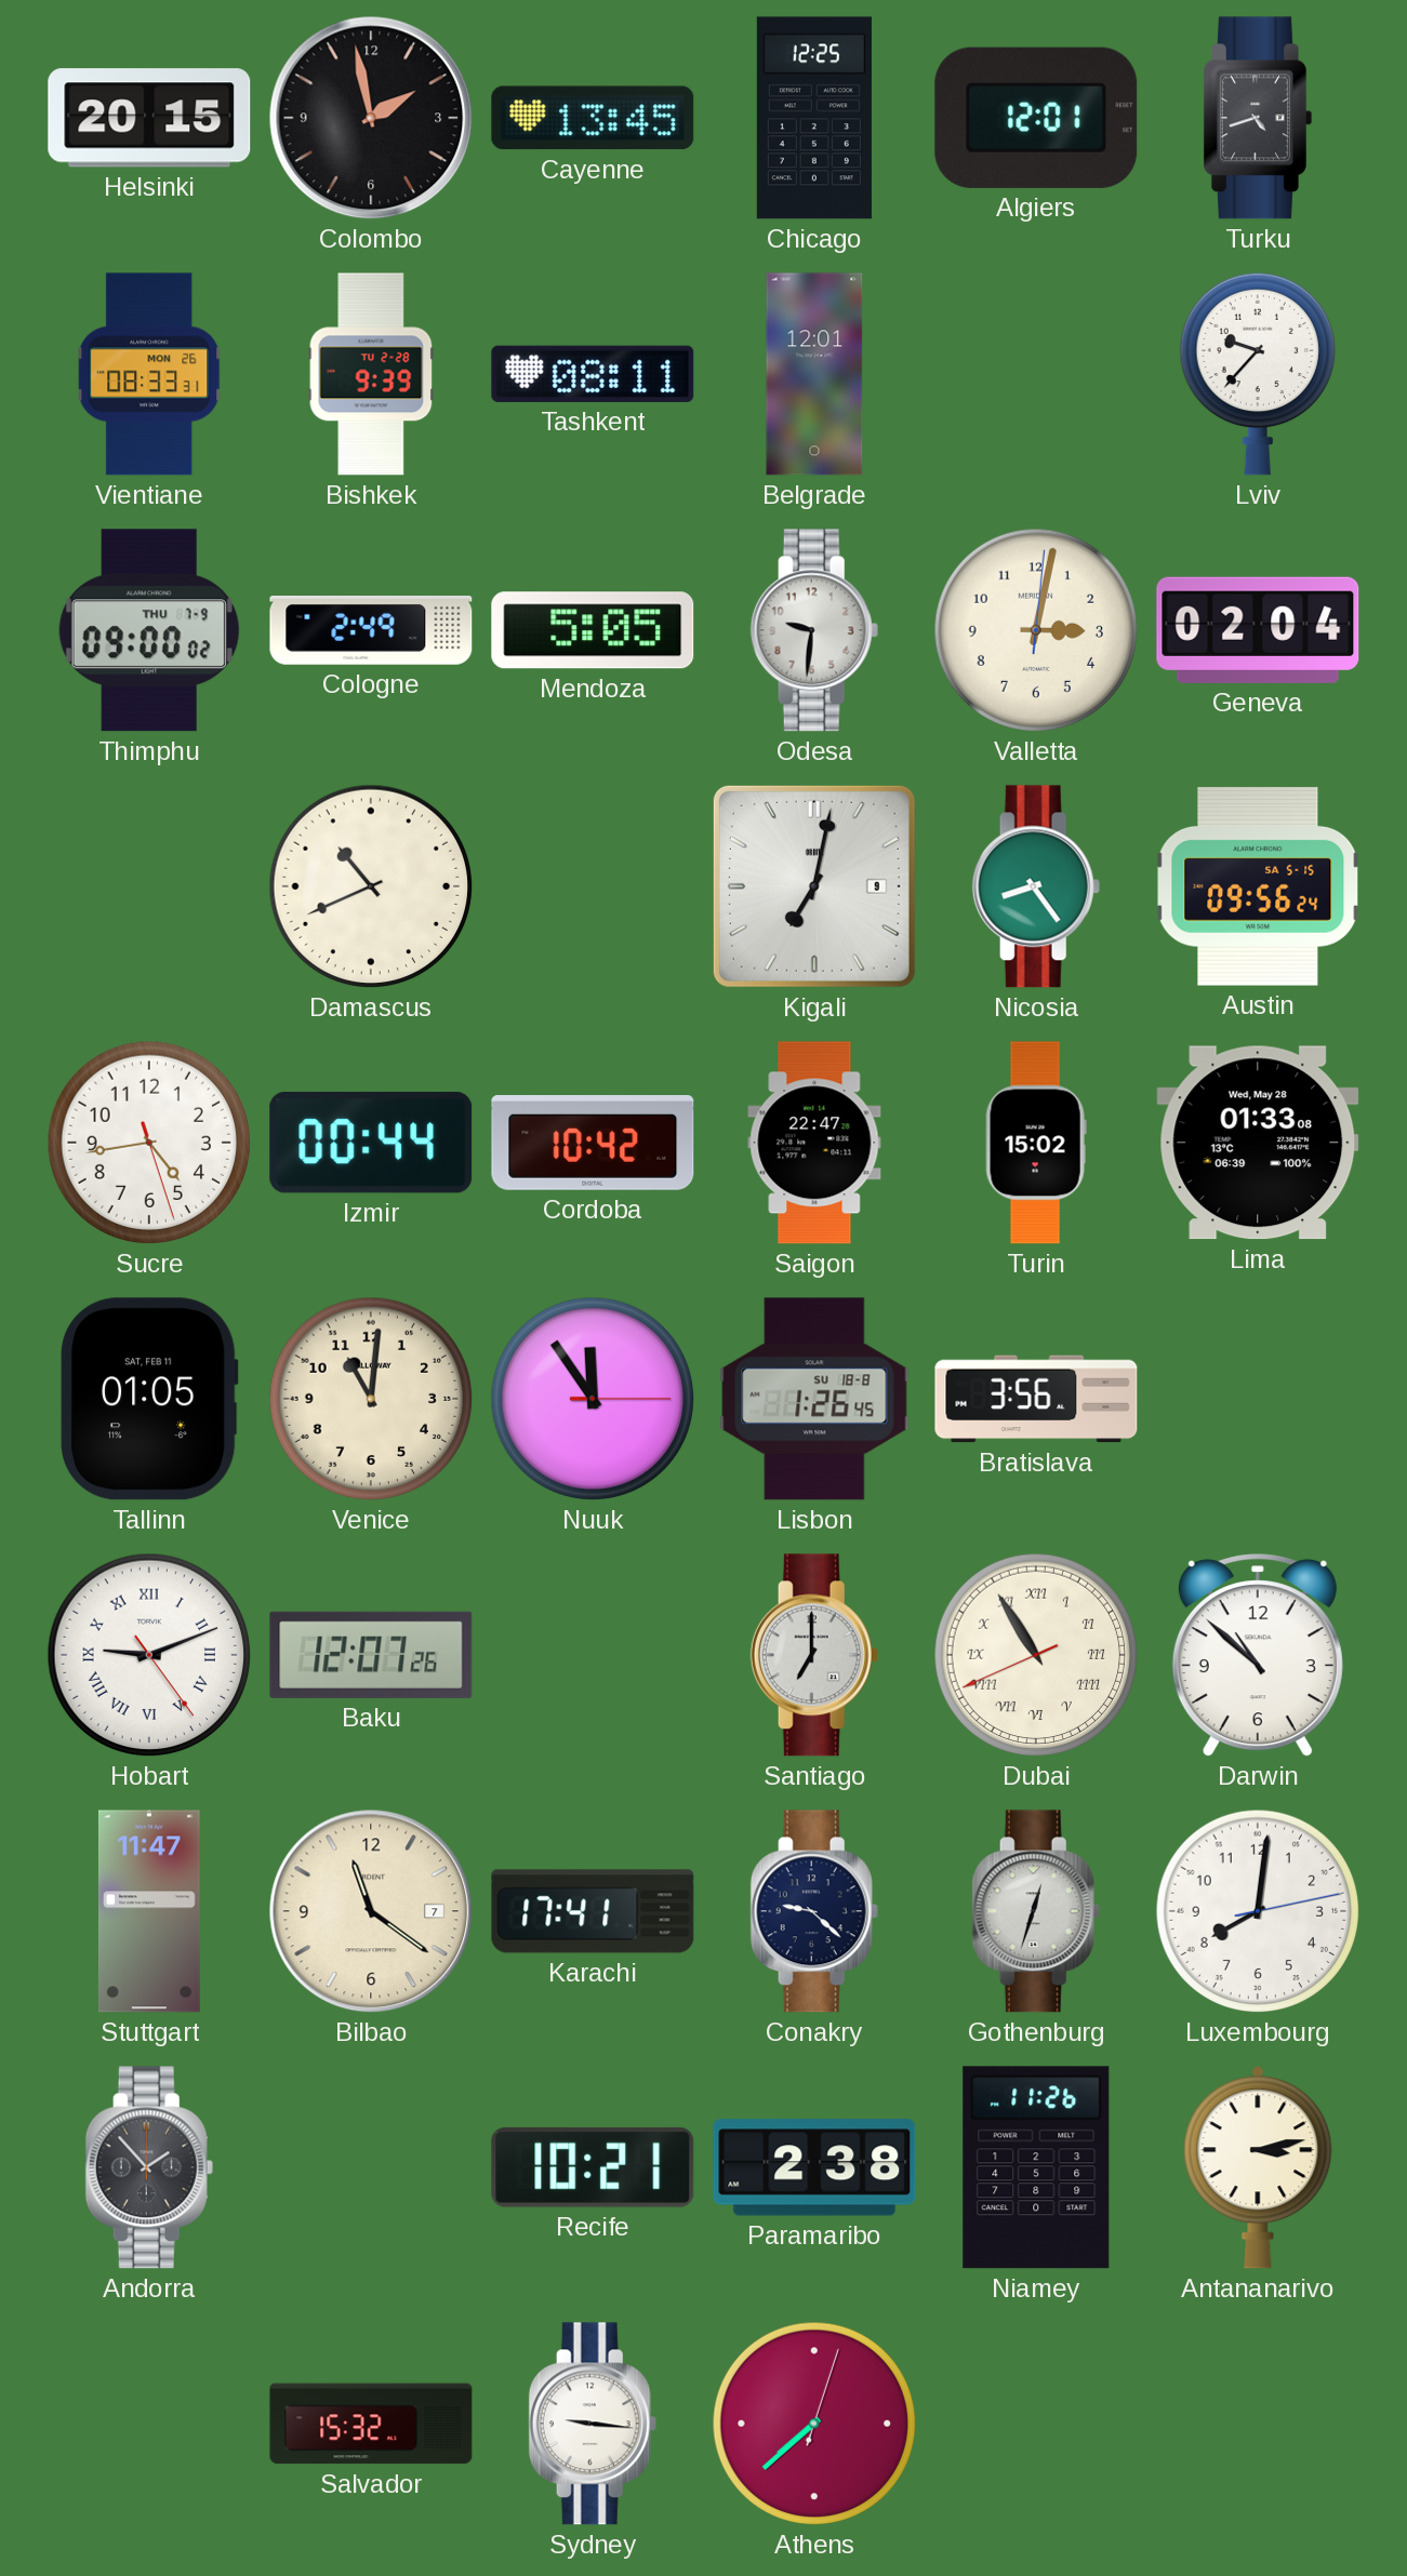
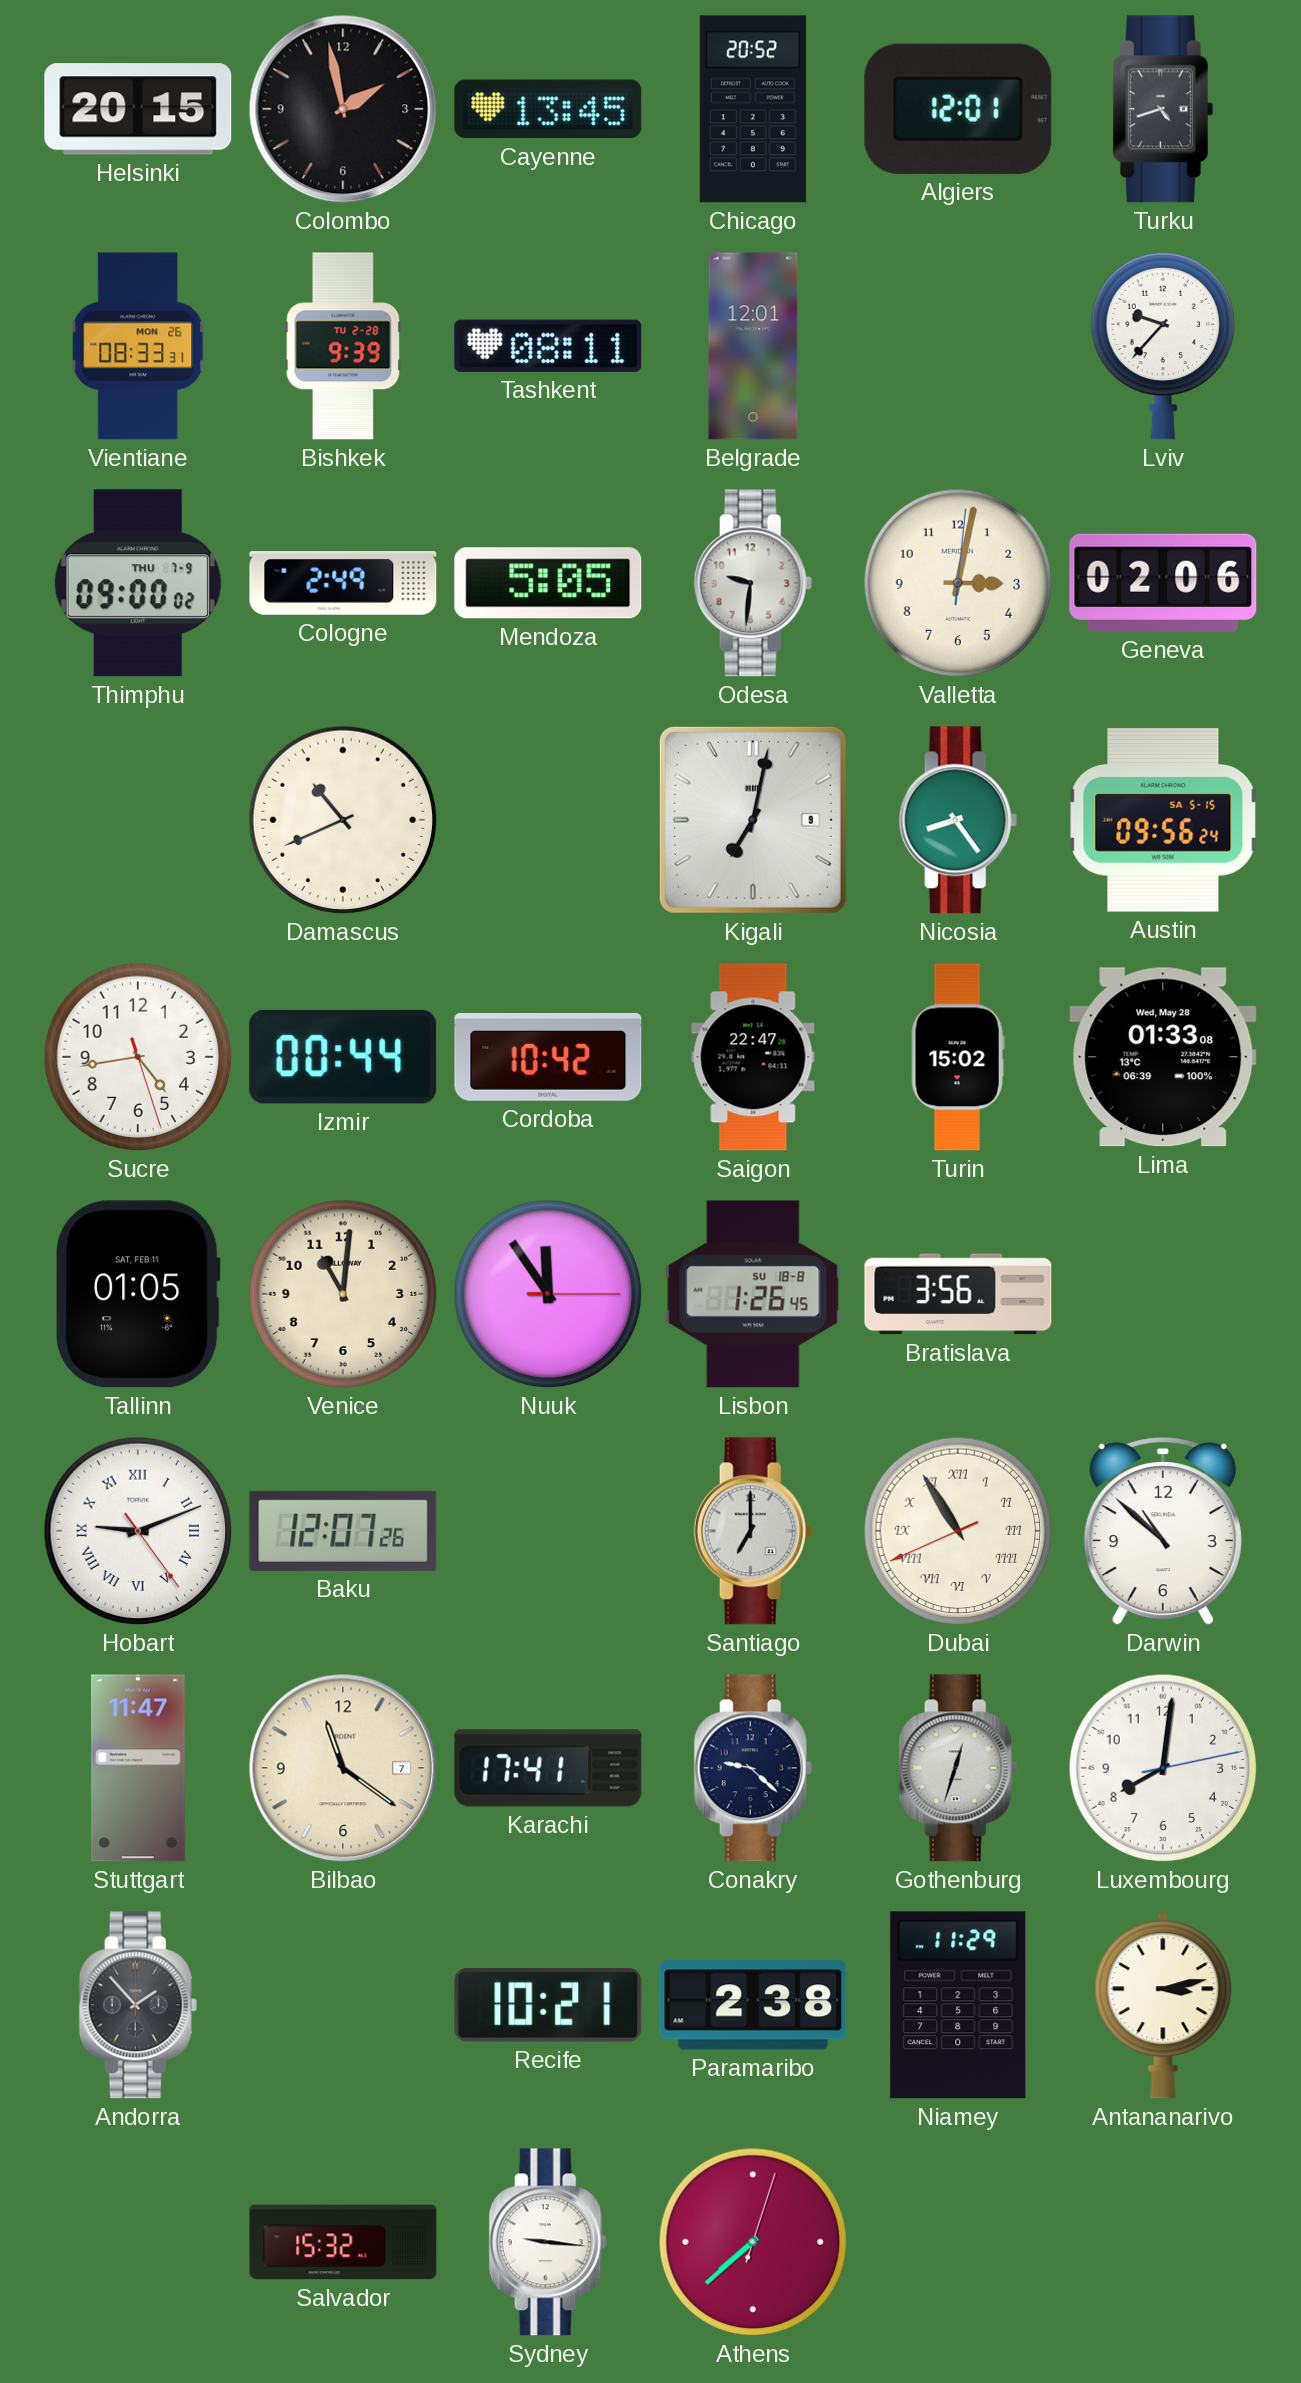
Chicago: 12:25 -> 20:52
Geneva: 02:04 -> 02:06
Niamey: 11:26 -> 11:29
